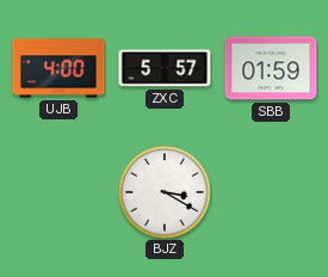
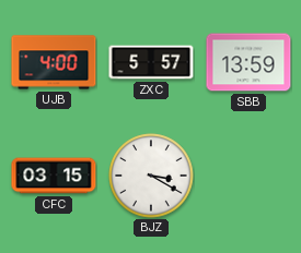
SBB: 01:59 -> 13:59
CFC: none -> 03:15
